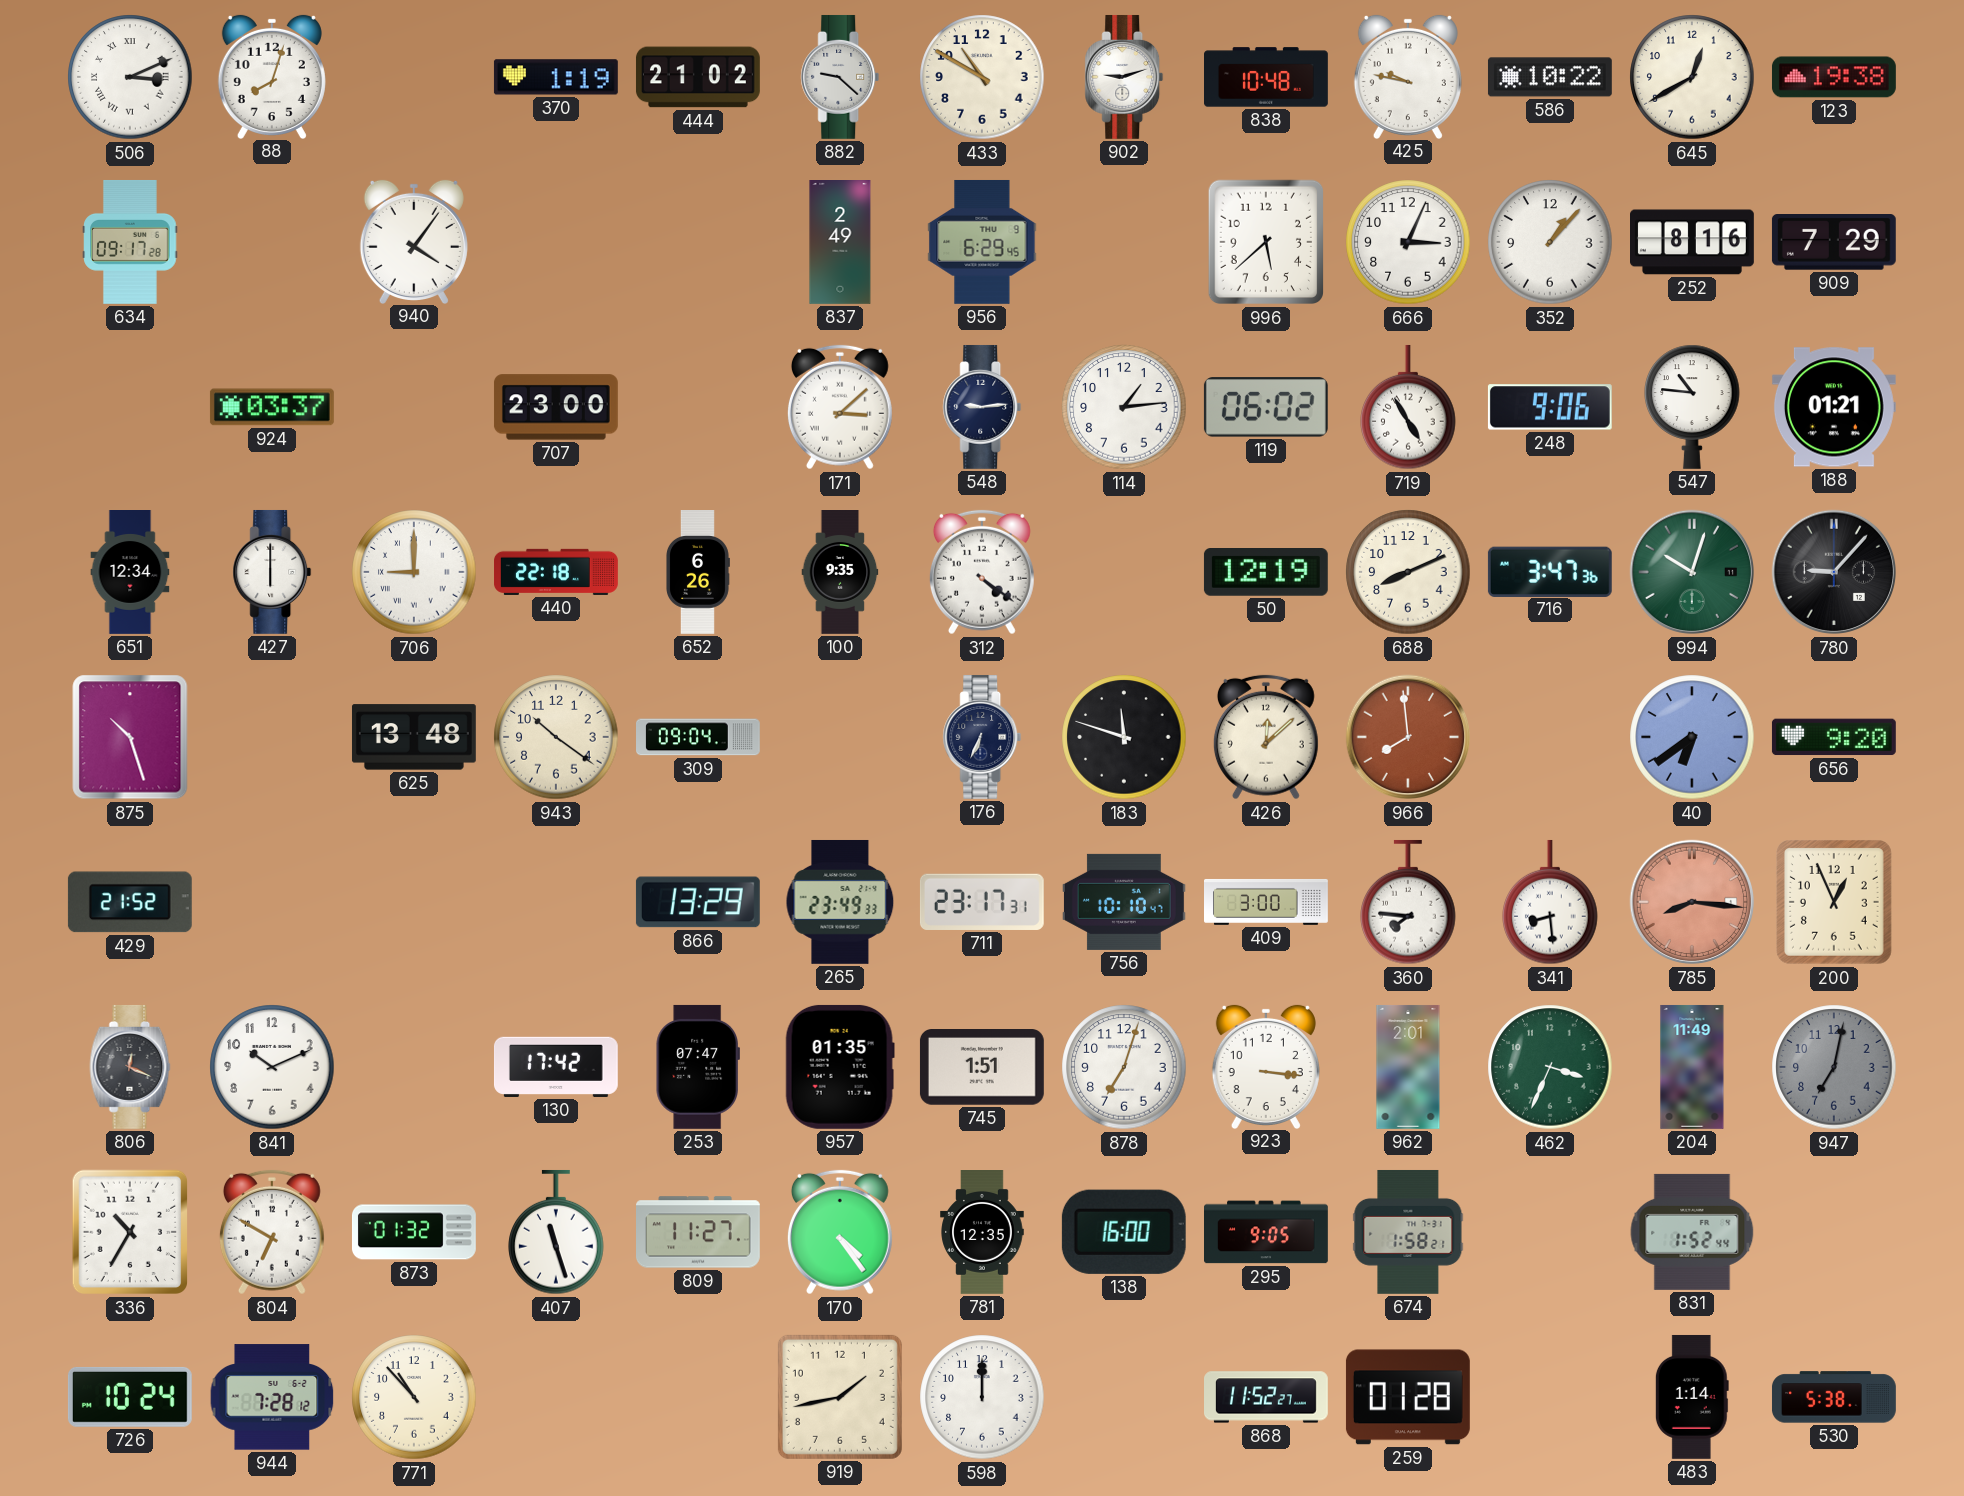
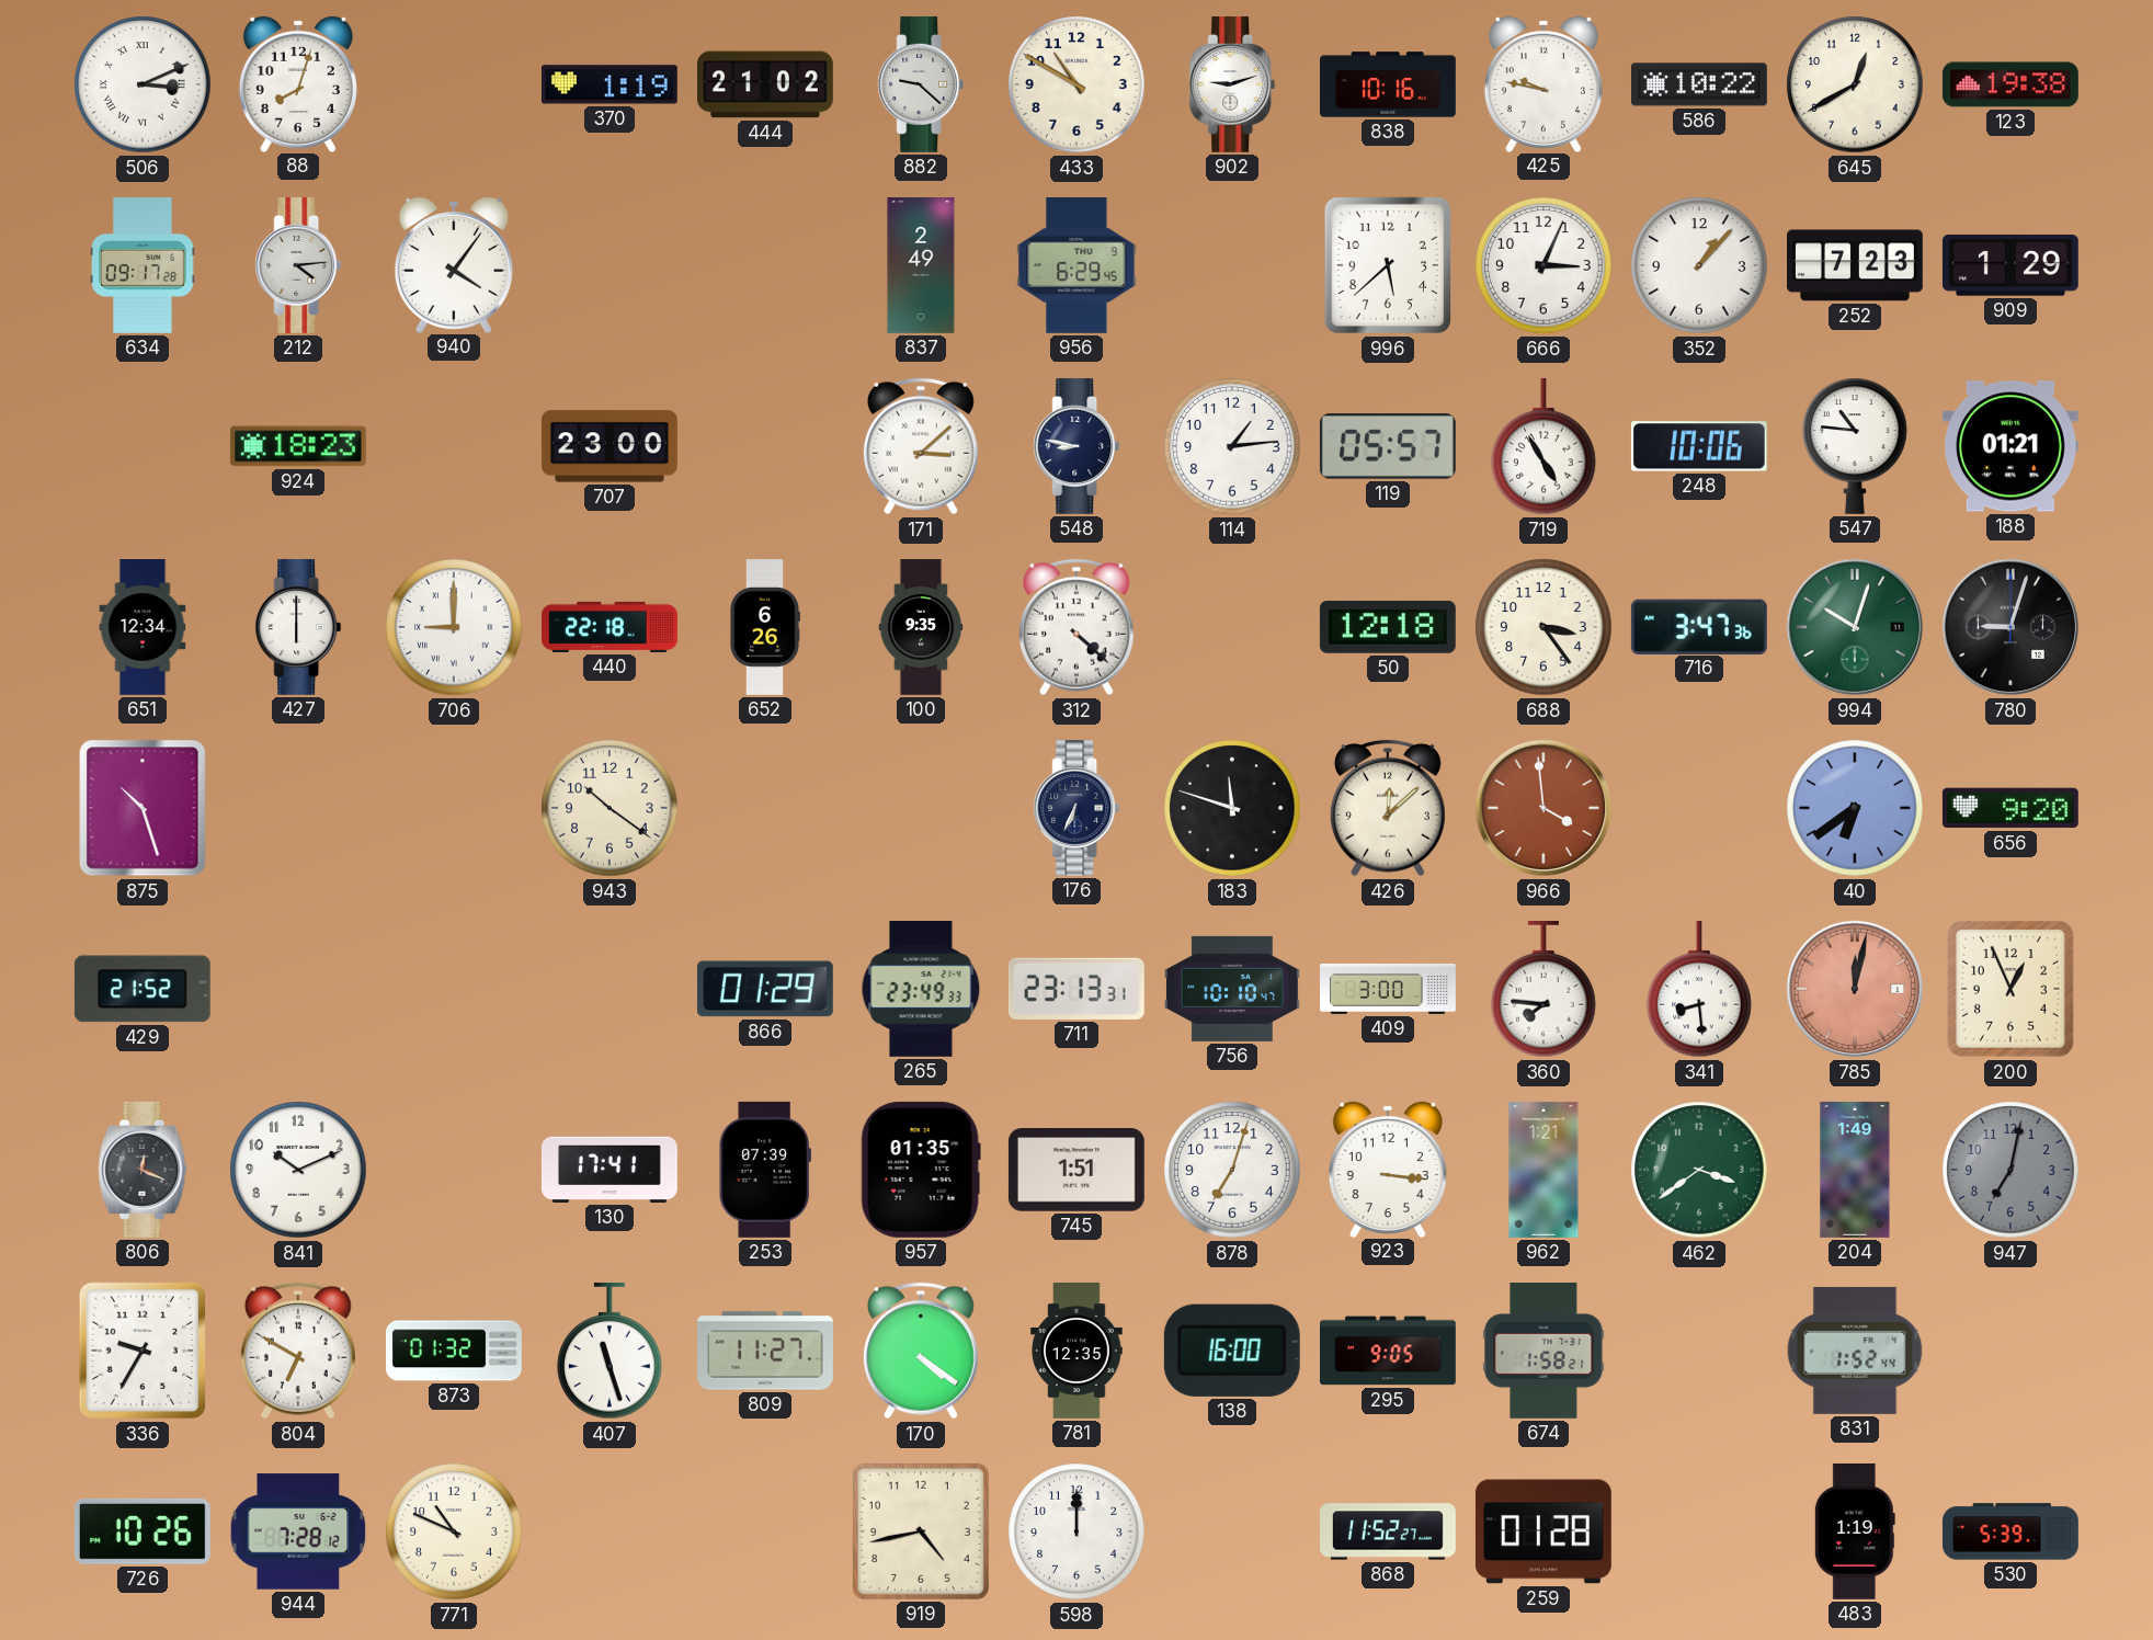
838: 10:48 -> 10:16
212: none -> 4:14
252: 8:16 -> 7:23
909: 7:29 -> 1:29
924: 03:37 -> 18:23
548: 9:14 -> 8:47
119: 06:02 -> 05:57
248: 9:06 -> 10:06
312: 4:21 -> 4:22
50: 12:19 -> 12:18
688: 8:11 -> 3:24
780: 9:07 -> 9:03
625: 13:48 -> none
309: 09:04 -> none
966: 7:59 -> 3:59
866: 13:29 -> 01:29
711: 23:17 -> 23:13
785: 8:16 -> 12:02
130: 17:42 -> 17:41
253: 07:47 -> 07:39
962: 2:01 -> 1:21
462: 3:34 -> 3:39
204: 11:49 -> 1:49
336: 10:35 -> 9:35
170: 4:24 -> 4:21
726: 10:24 -> 10:26
771: 10:53 -> 10:49
919: 1:43 -> 4:43
483: 1:14 -> 1:19
530: 5:38 -> 5:39
